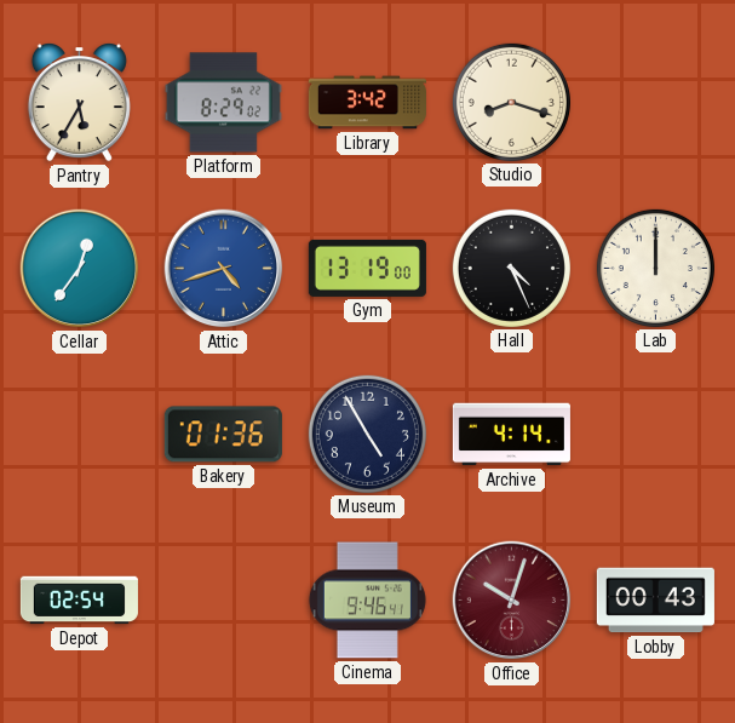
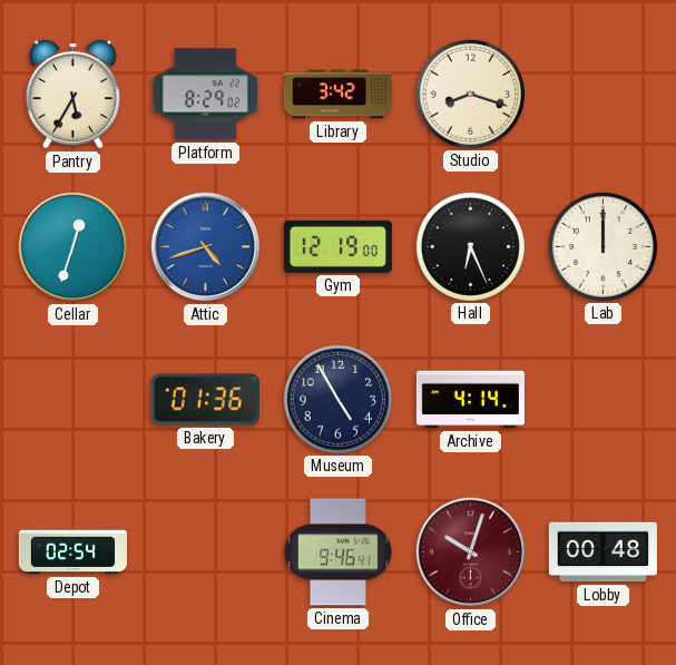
Cellar: 12:36 -> 12:33
Gym: 13:19 -> 12:19
Hall: 4:26 -> 6:26
Lobby: 00:43 -> 00:48
